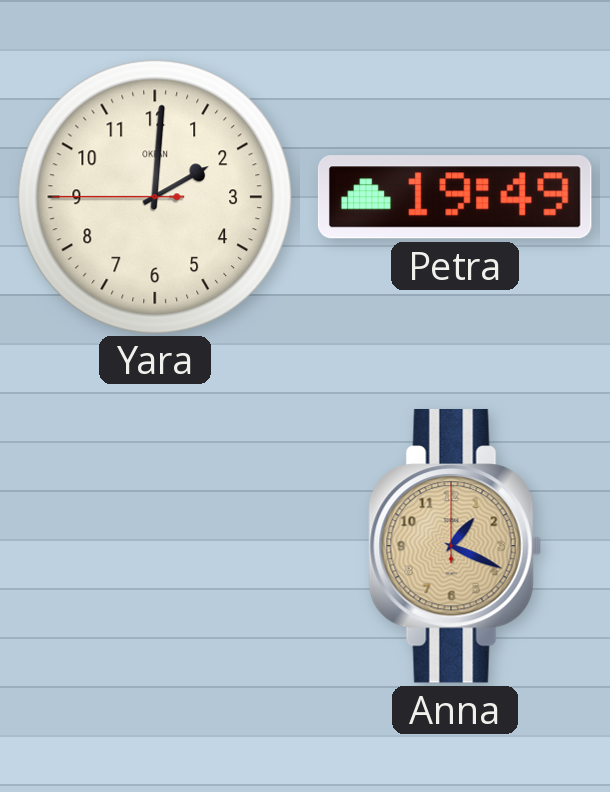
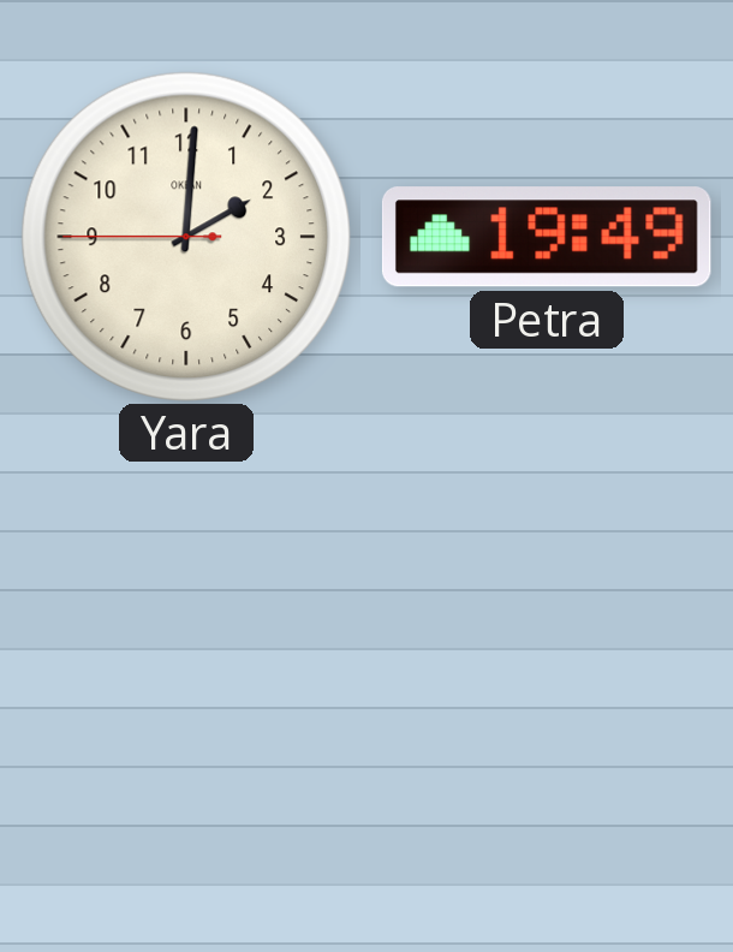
Anna: 1:19 -> none
